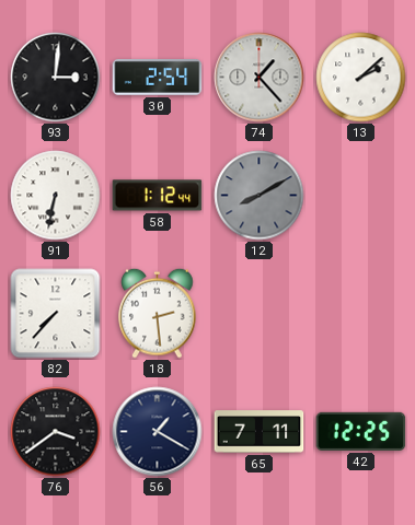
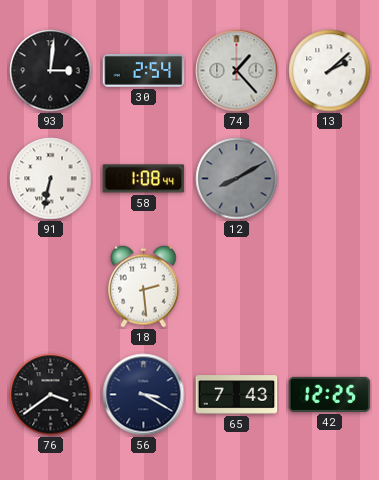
58: 1:12 -> 1:08
82: 7:37 -> none
56: 1:20 -> 3:20
65: 7:11 -> 7:43
